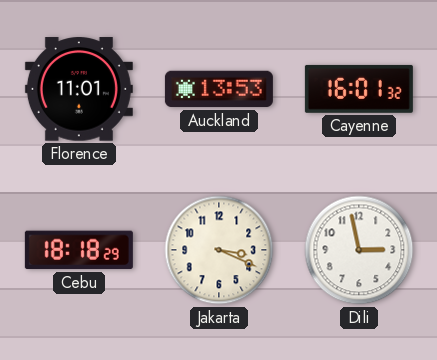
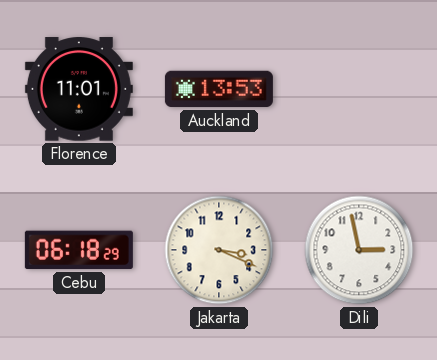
Cayenne: 16:01 -> none
Cebu: 18:18 -> 06:18
